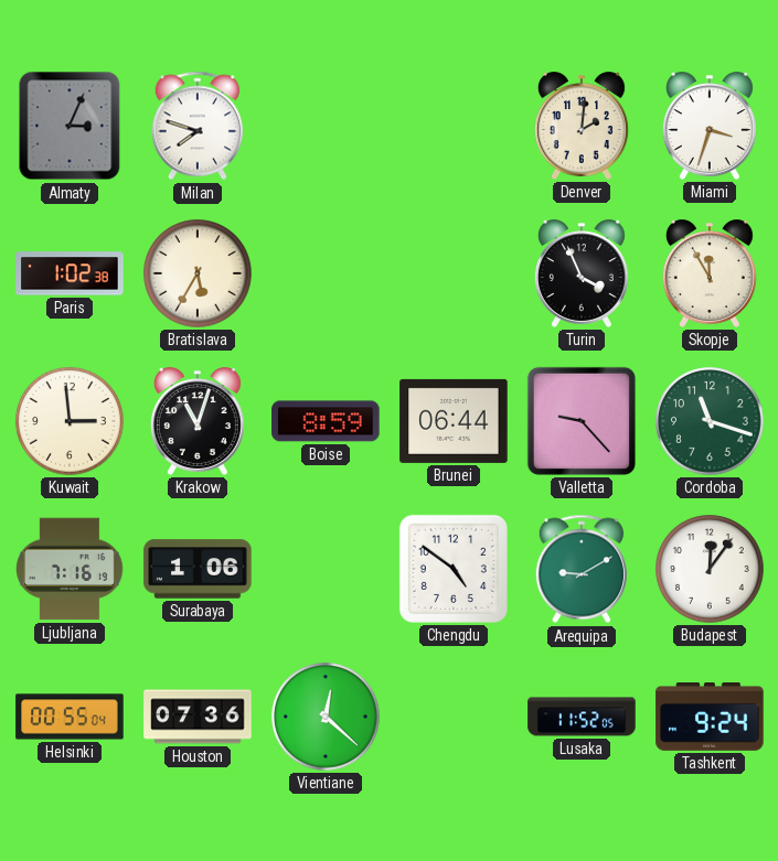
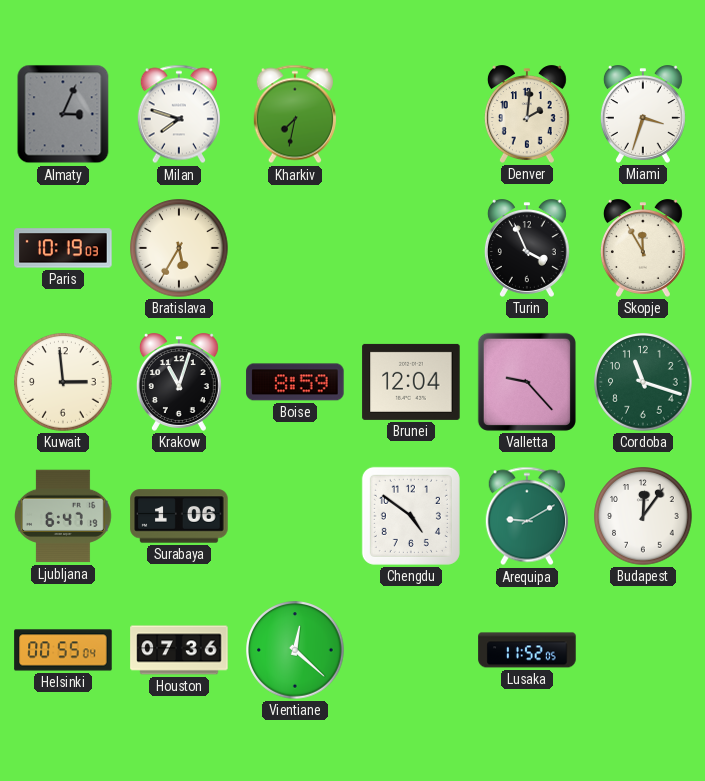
Kharkiv: none -> 7:32
Paris: 1:02 -> 10:19
Brunei: 06:44 -> 12:04
Ljubljana: 7:16 -> 6:47
Tashkent: 9:24 -> none
